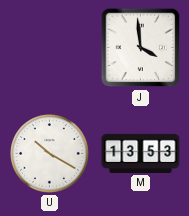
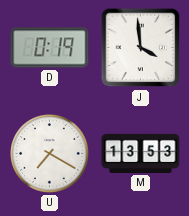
D: none -> 0:19
U: 10:20 -> 7:20
